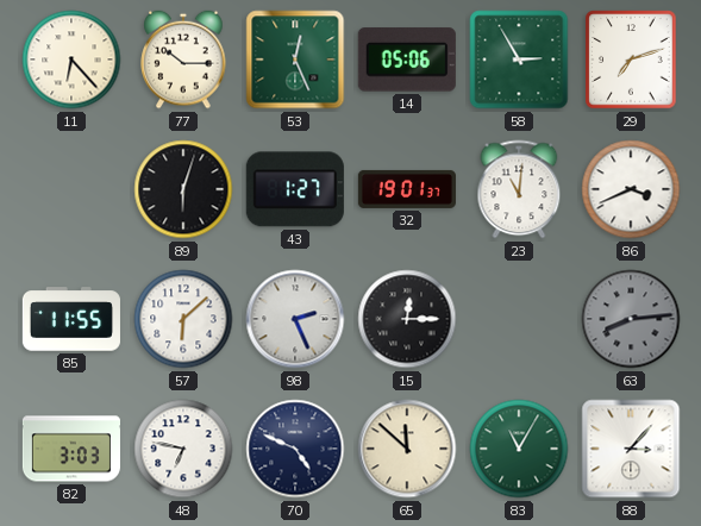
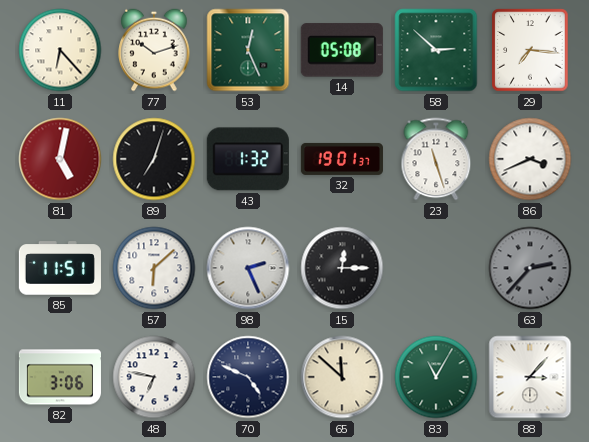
77: 10:15 -> 10:12
14: 05:06 -> 05:08
58: 2:55 -> 2:52
29: 7:12 -> 7:16
81: none -> 5:02
89: 6:03 -> 7:03
43: 1:27 -> 1:32
23: 11:01 -> 11:27
85: 11:55 -> 11:51
63: 8:14 -> 2:37
82: 3:03 -> 3:06
